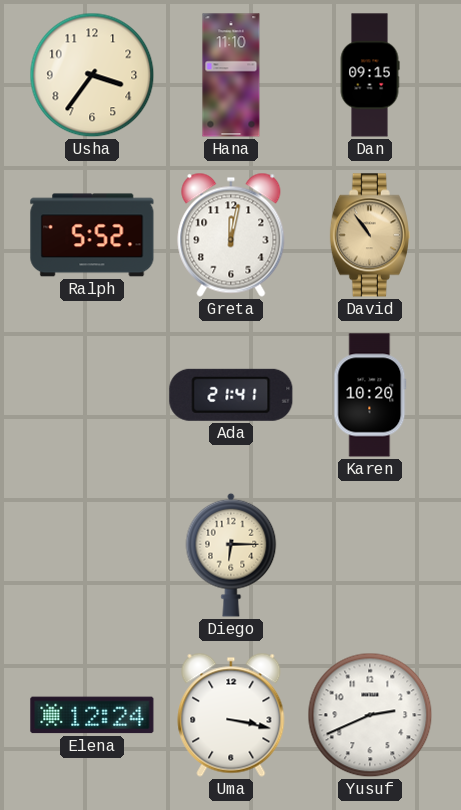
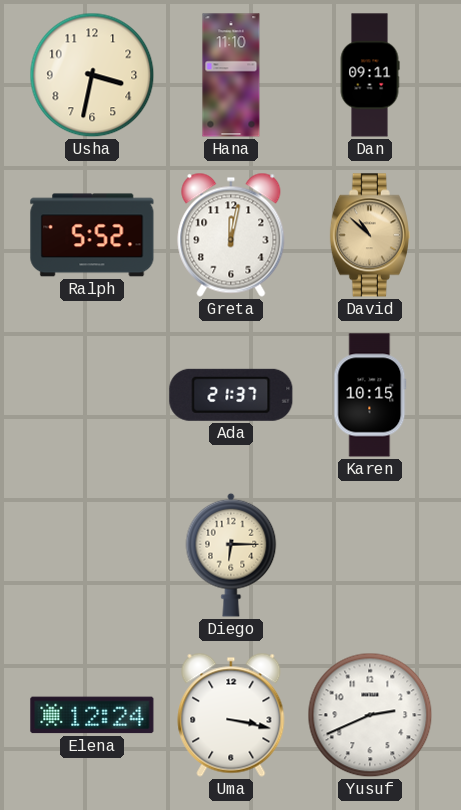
Usha: 3:36 -> 3:32
Dan: 09:15 -> 09:11
David: 10:54 -> 10:52
Ada: 21:41 -> 21:37
Karen: 10:20 -> 10:15
